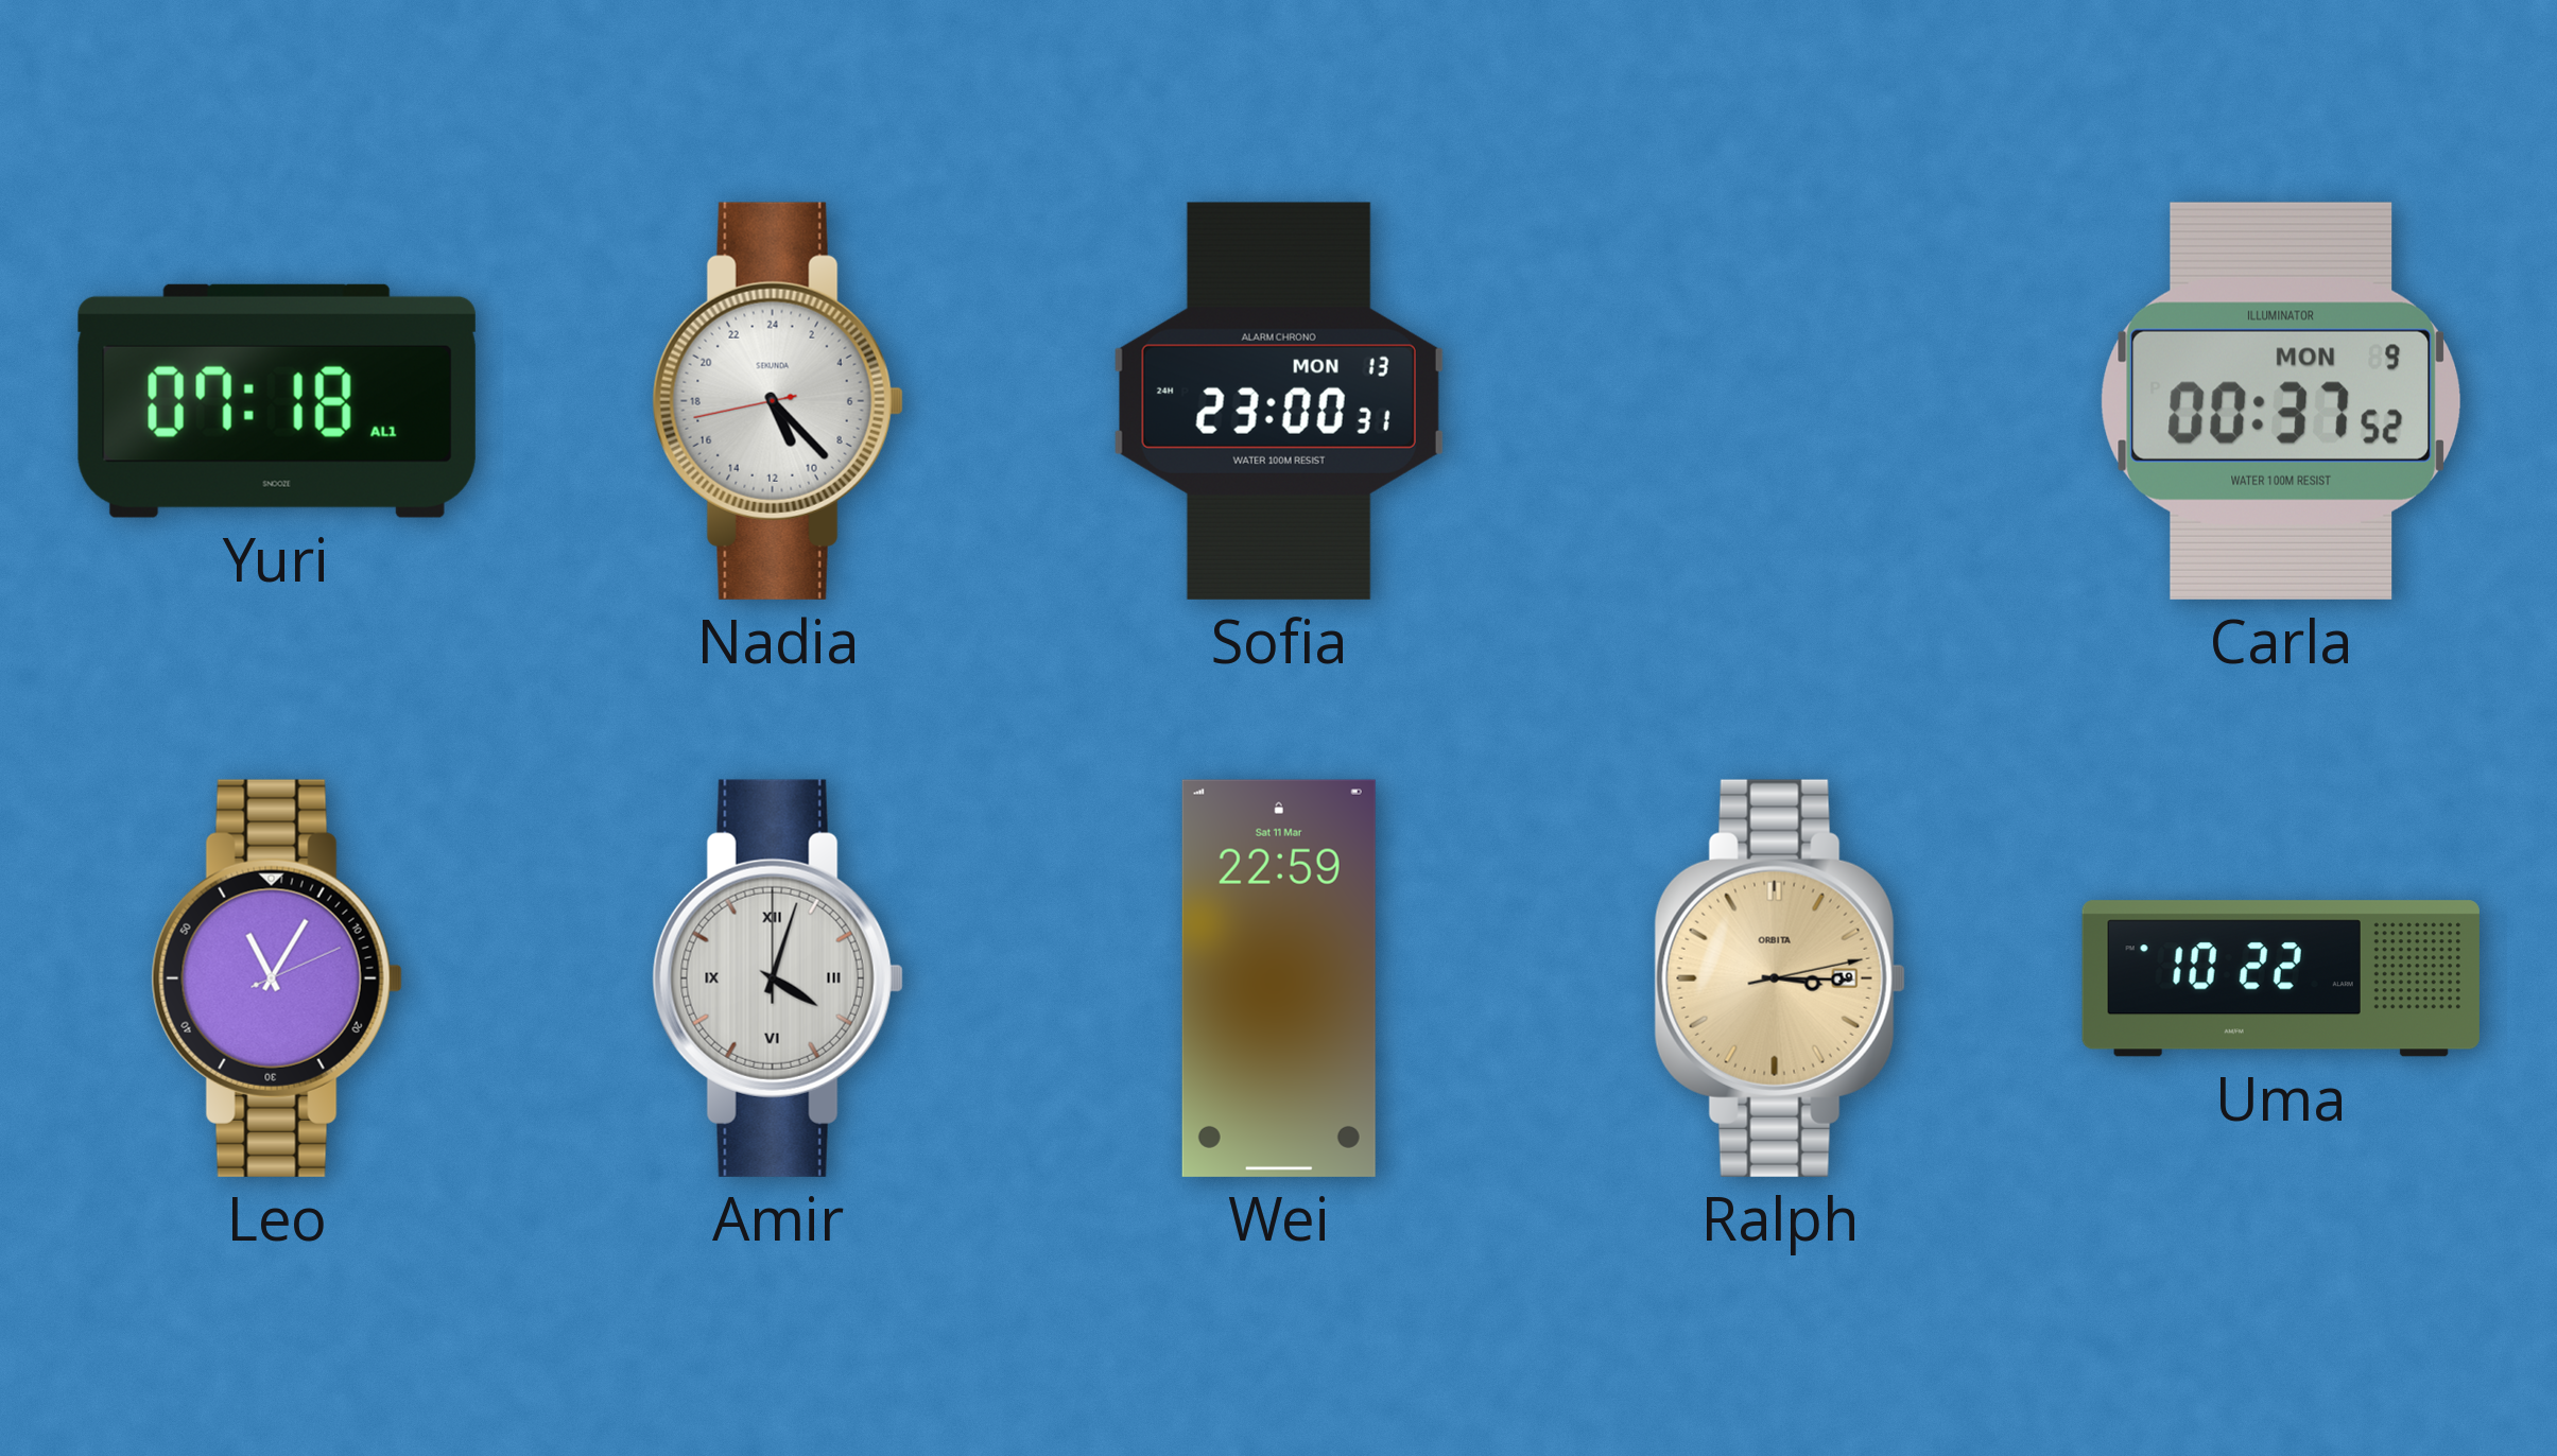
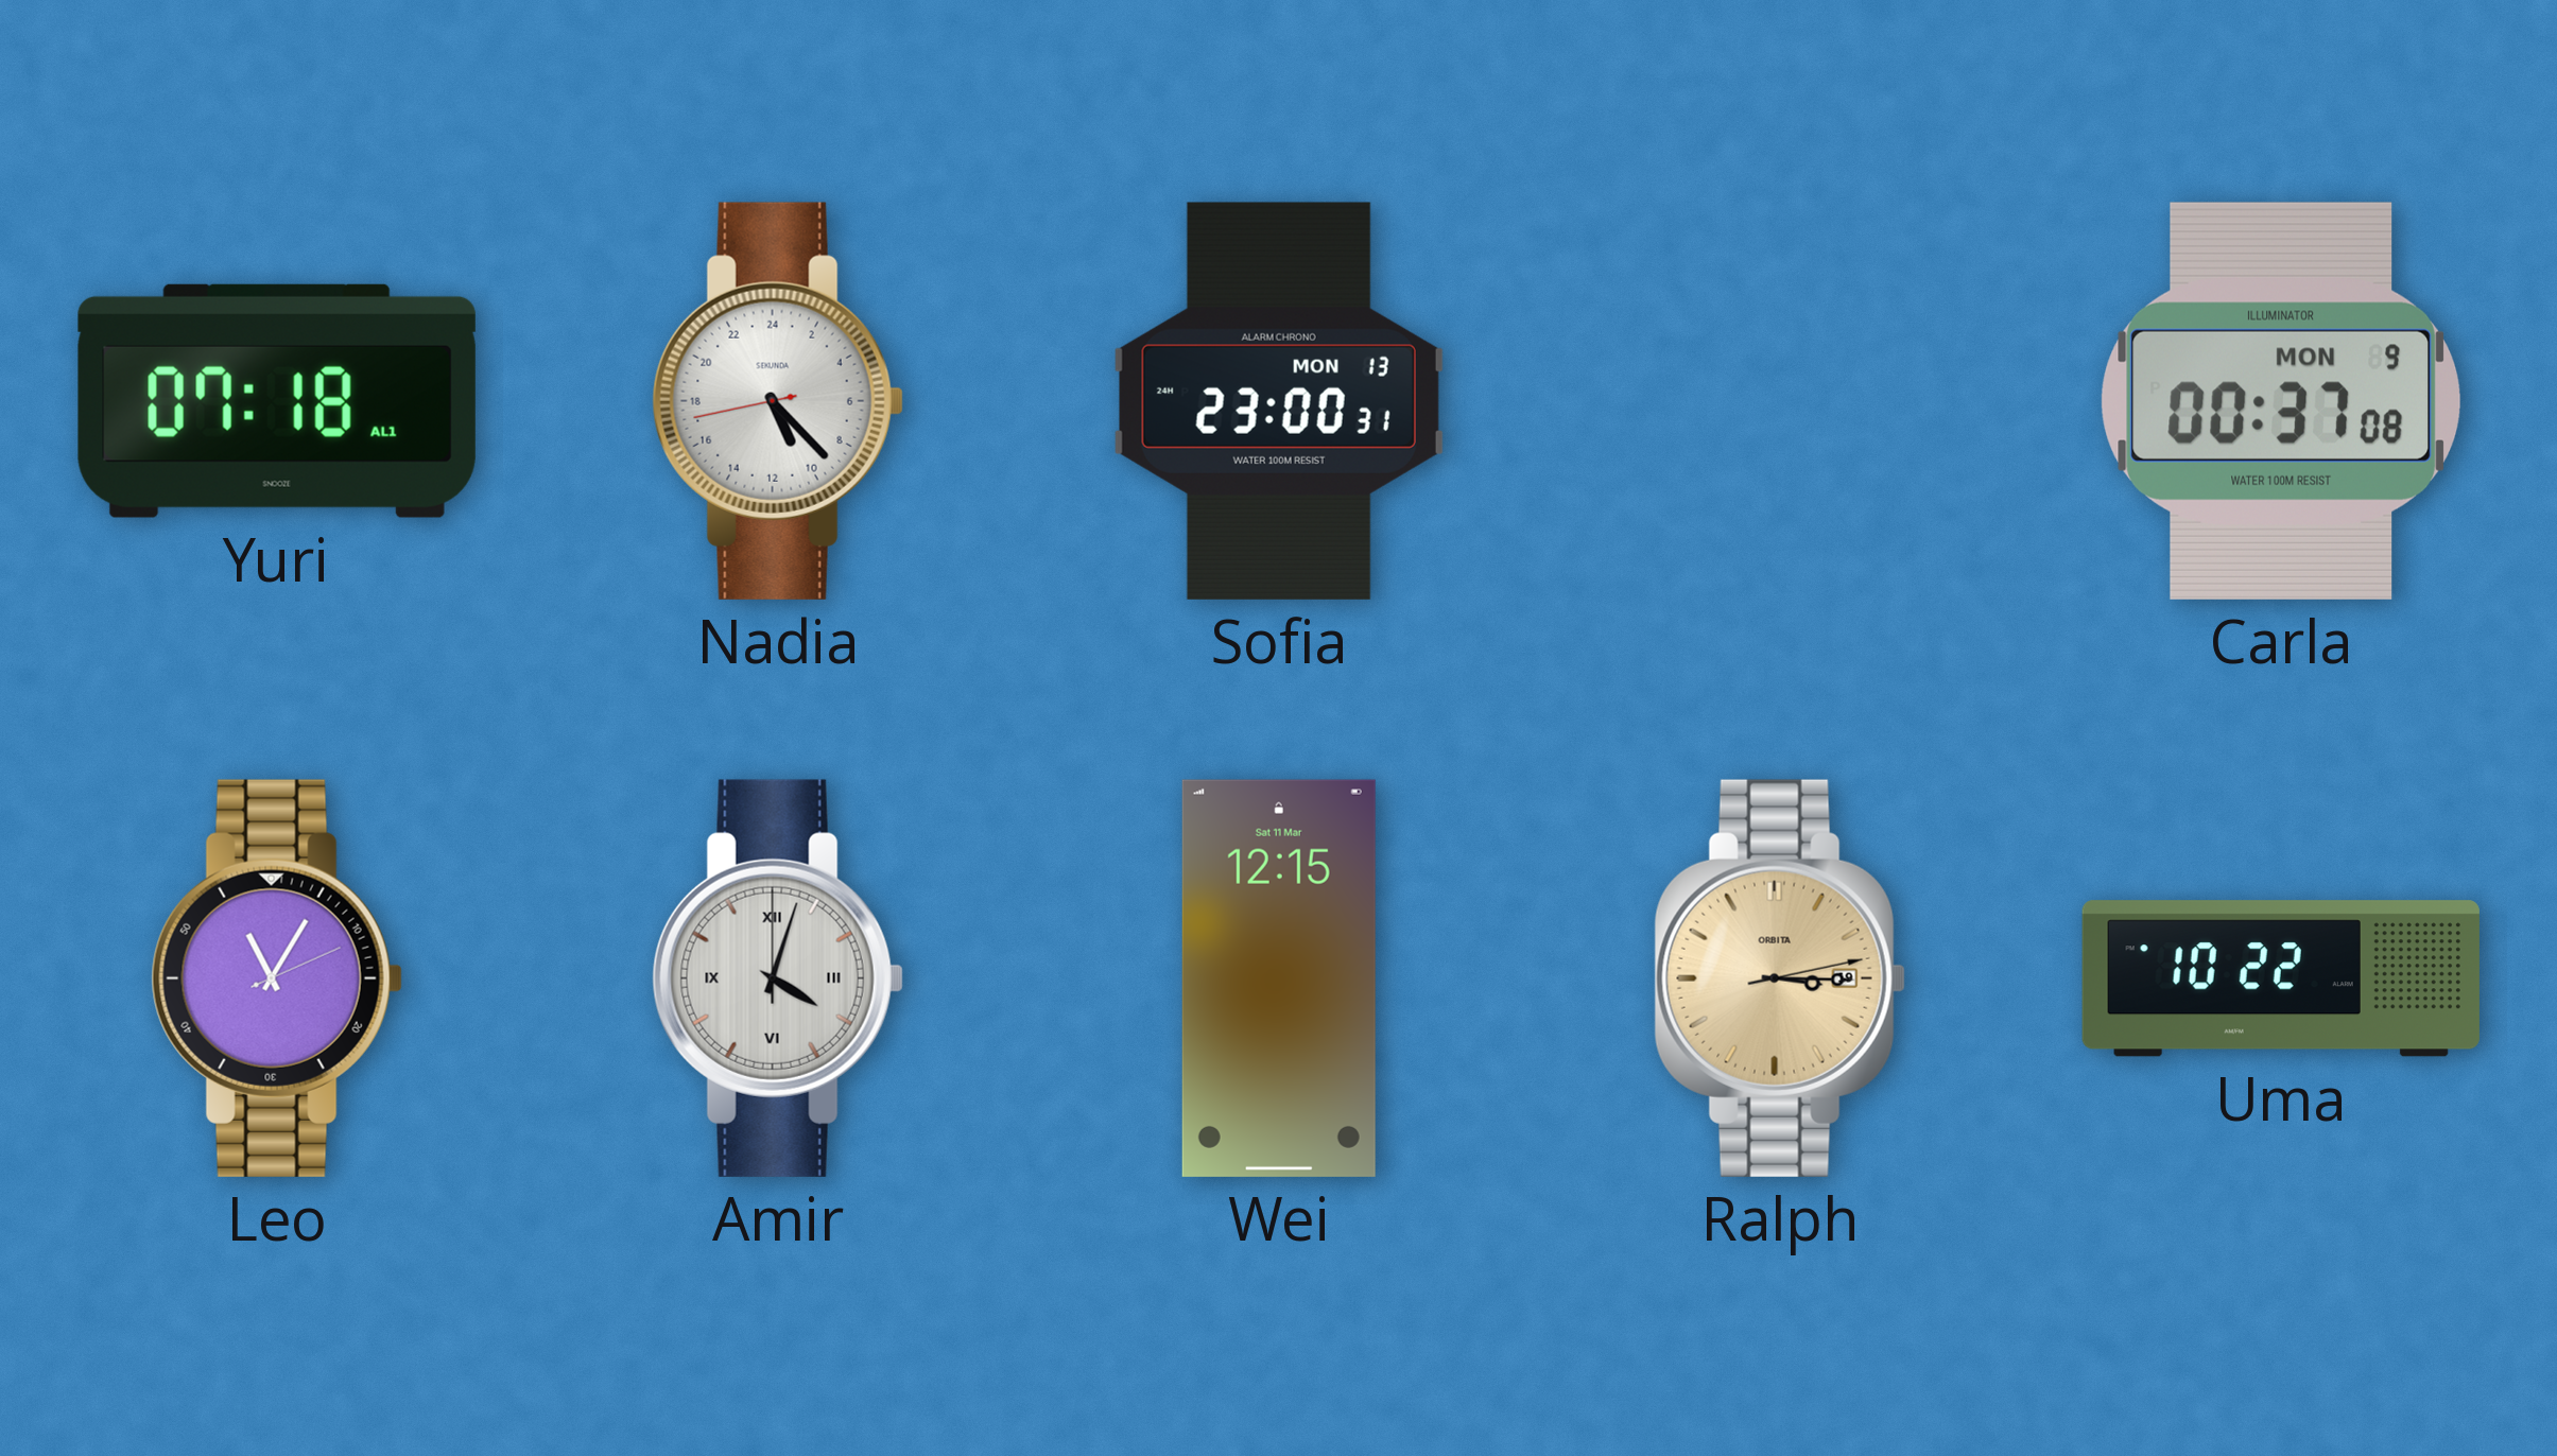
Carla: 00:37:52 -> 00:37:08
Wei: 22:59 -> 12:15
